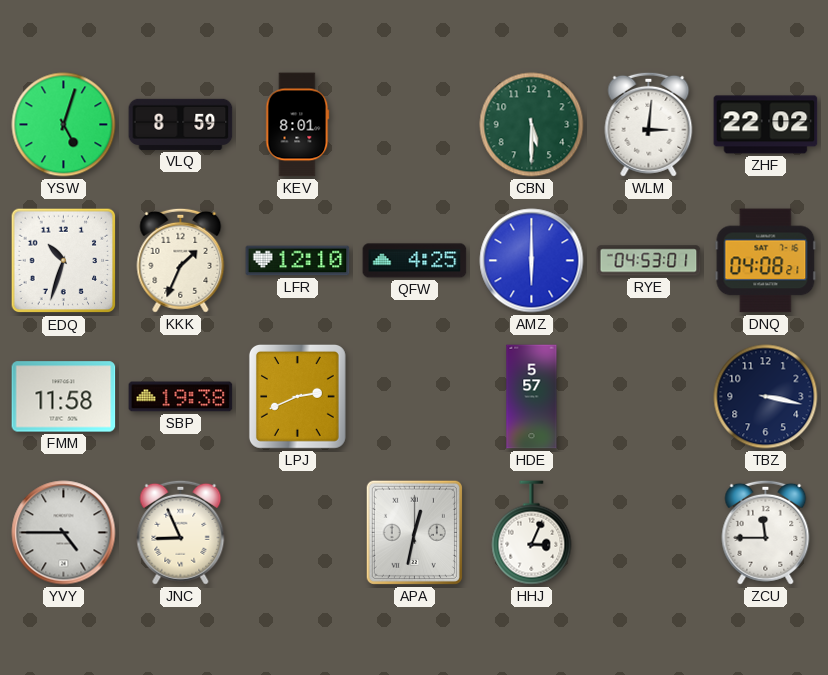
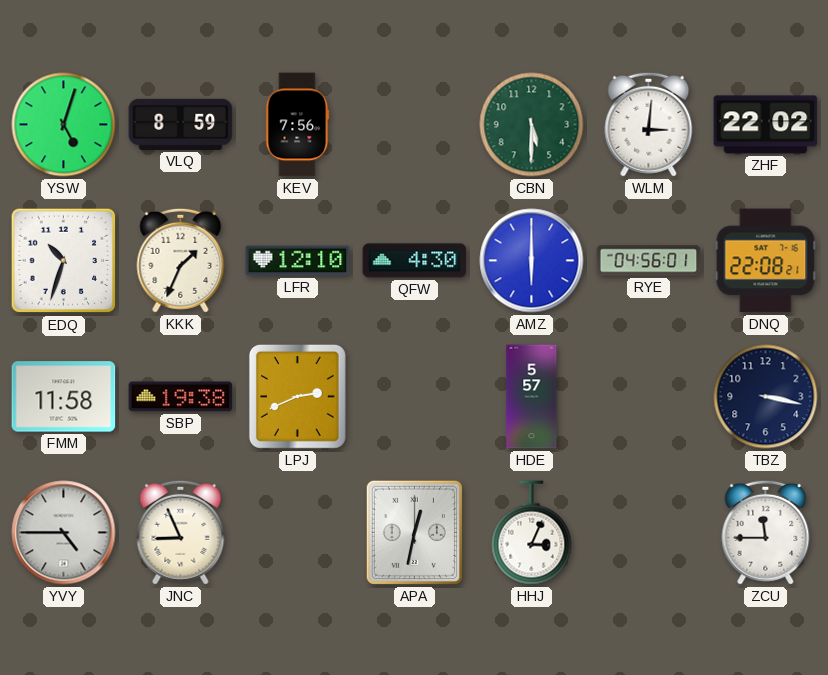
KEV: 8:01 -> 7:56
QFW: 4:25 -> 4:30
RYE: 04:53 -> 04:56
DNQ: 04:08 -> 22:08
